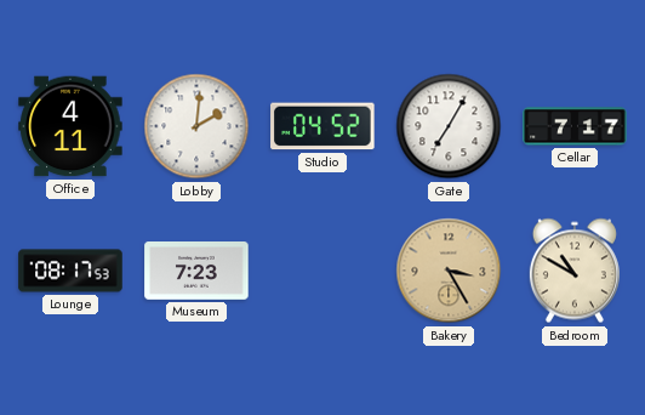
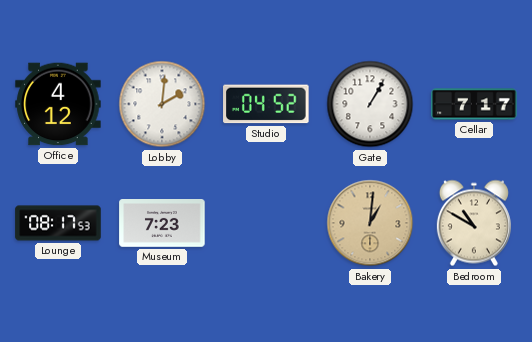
Office: 4:11 -> 4:12
Gate: 7:05 -> 1:05
Bakery: 3:25 -> 1:01
